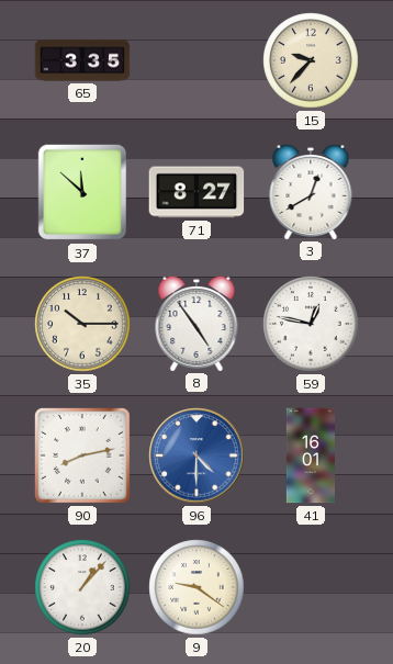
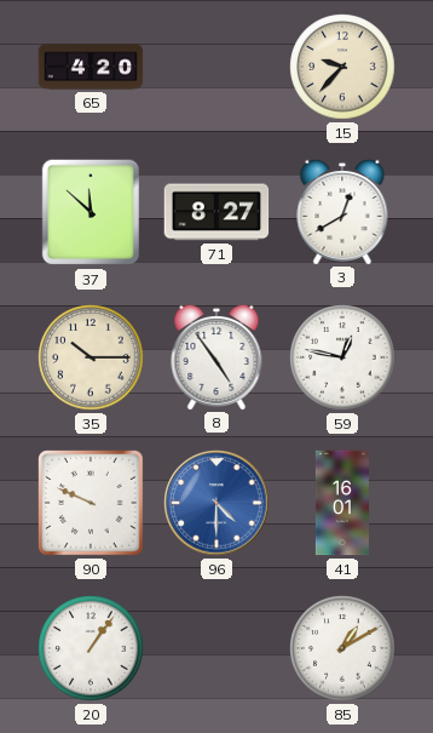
65: 3:35 -> 4:20
90: 8:13 -> 9:49
20: 1:07 -> 1:06
9: 9:21 -> none
85: none -> 1:10
